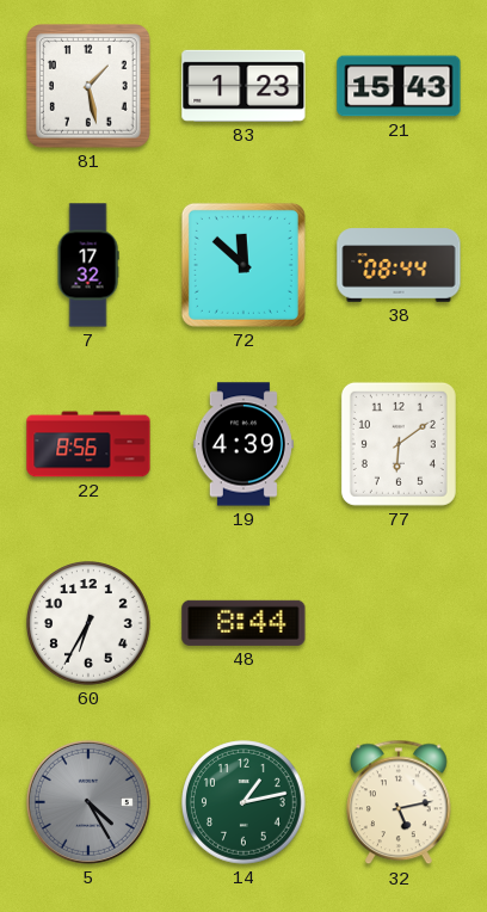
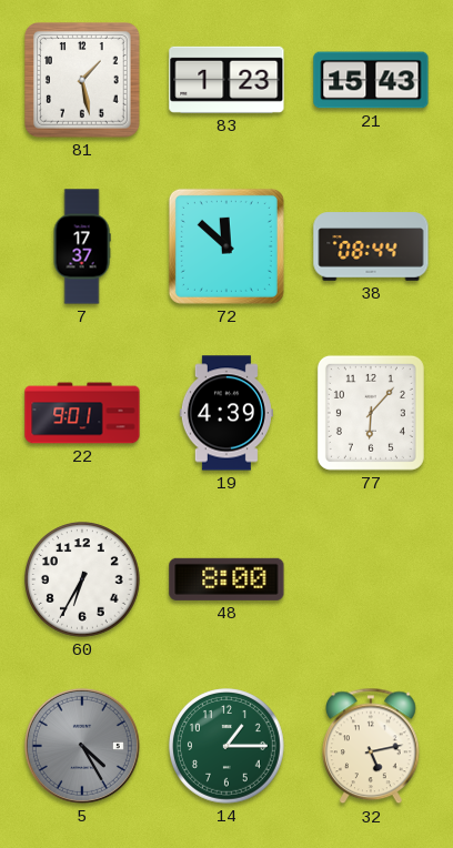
7: 17:32 -> 17:37
22: 8:56 -> 9:01
77: 6:09 -> 6:07
48: 8:44 -> 8:00
14: 1:13 -> 1:15
